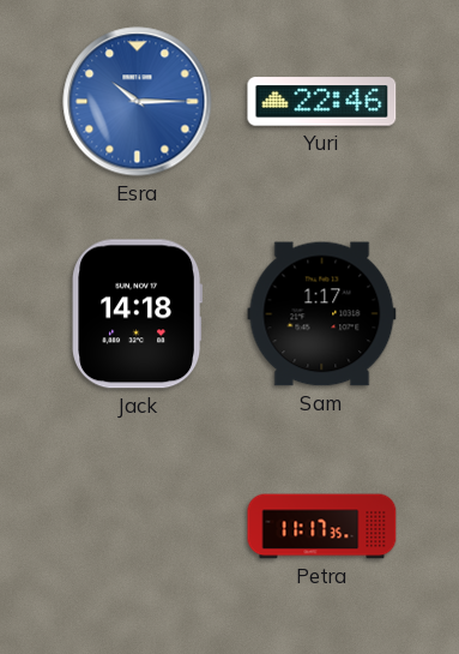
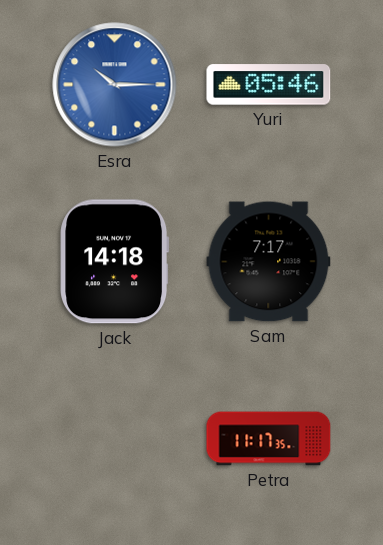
Yuri: 22:46 -> 05:46
Sam: 1:17 -> 7:17
